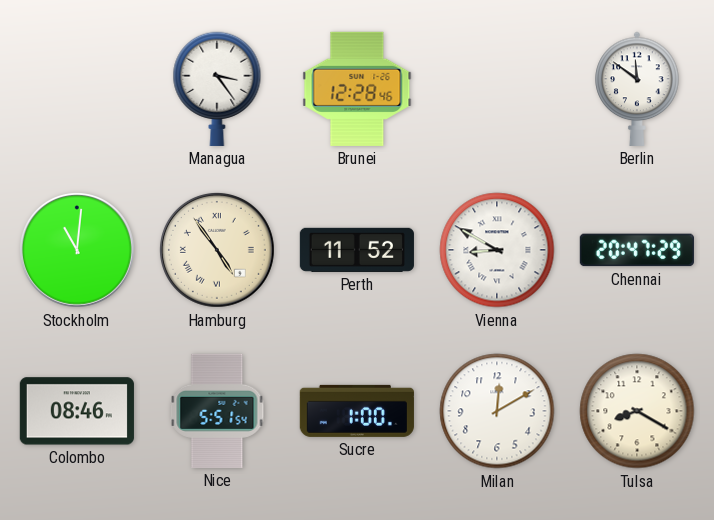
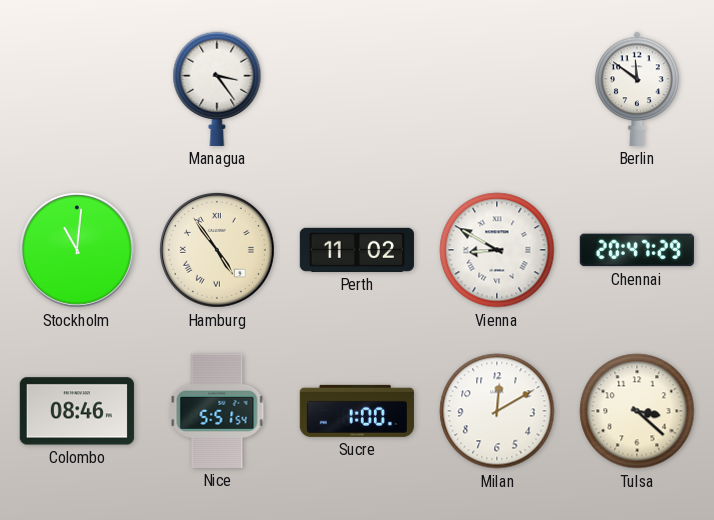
Brunei: 12:28 -> none
Perth: 11:52 -> 11:02
Tulsa: 8:20 -> 3:22
